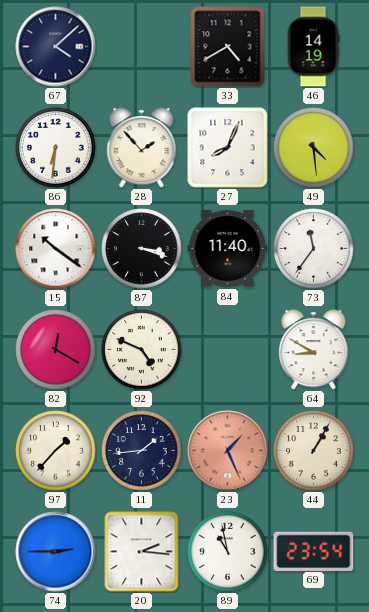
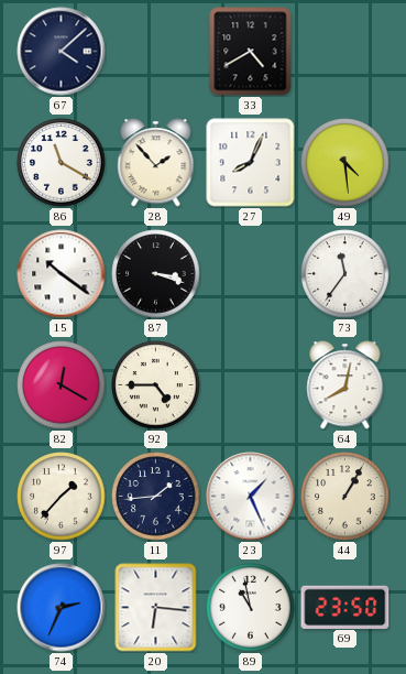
46: 14:19 -> none
86: 6:31 -> 11:20
84: 11:40 -> none
92: 4:49 -> 4:45
64: 8:50 -> 8:02
23 dial: salmon -> white
74: 2:45 -> 2:34
20: 2:16 -> 6:16
69: 23:54 -> 23:50
